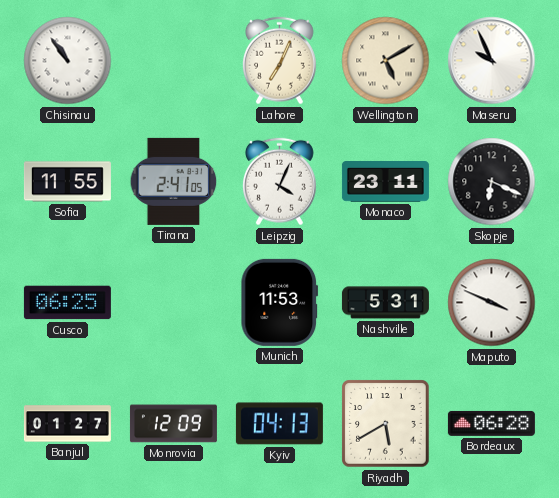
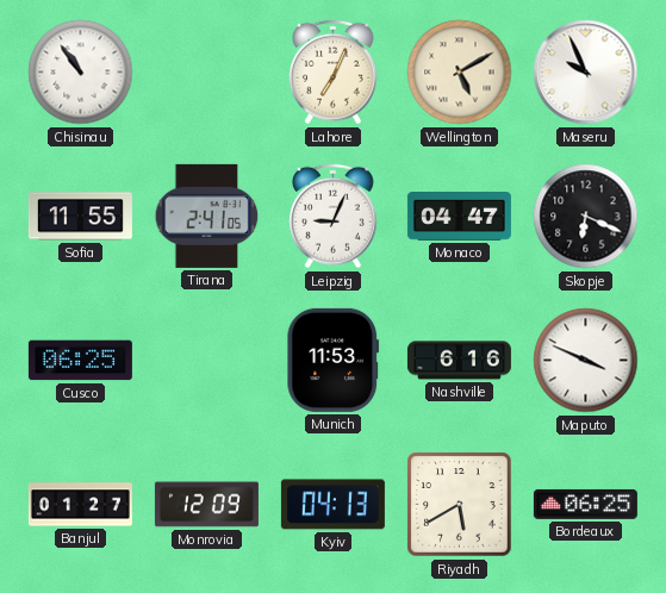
Leipzig: 4:04 -> 9:04
Monaco: 23:11 -> 04:47
Nashville: 5:31 -> 6:16
Bordeaux: 06:28 -> 06:25
